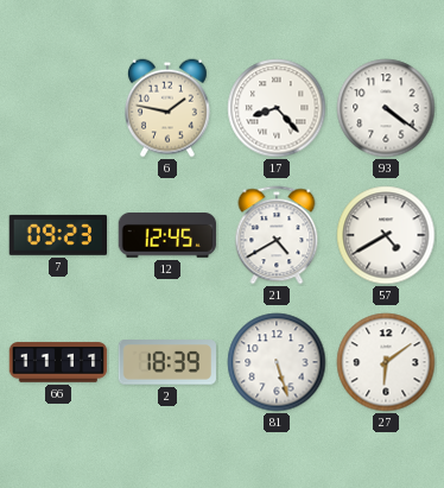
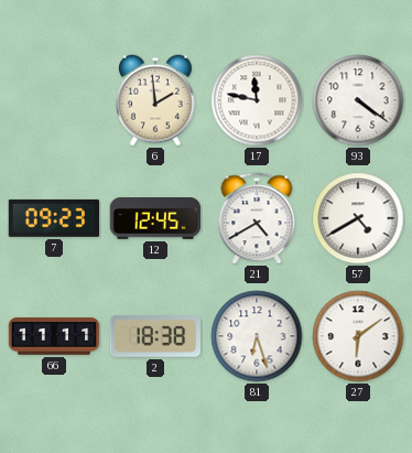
6: 1:47 -> 1:59
17: 8:23 -> 11:47
2: 18:39 -> 18:38
81: 5:27 -> 6:27
